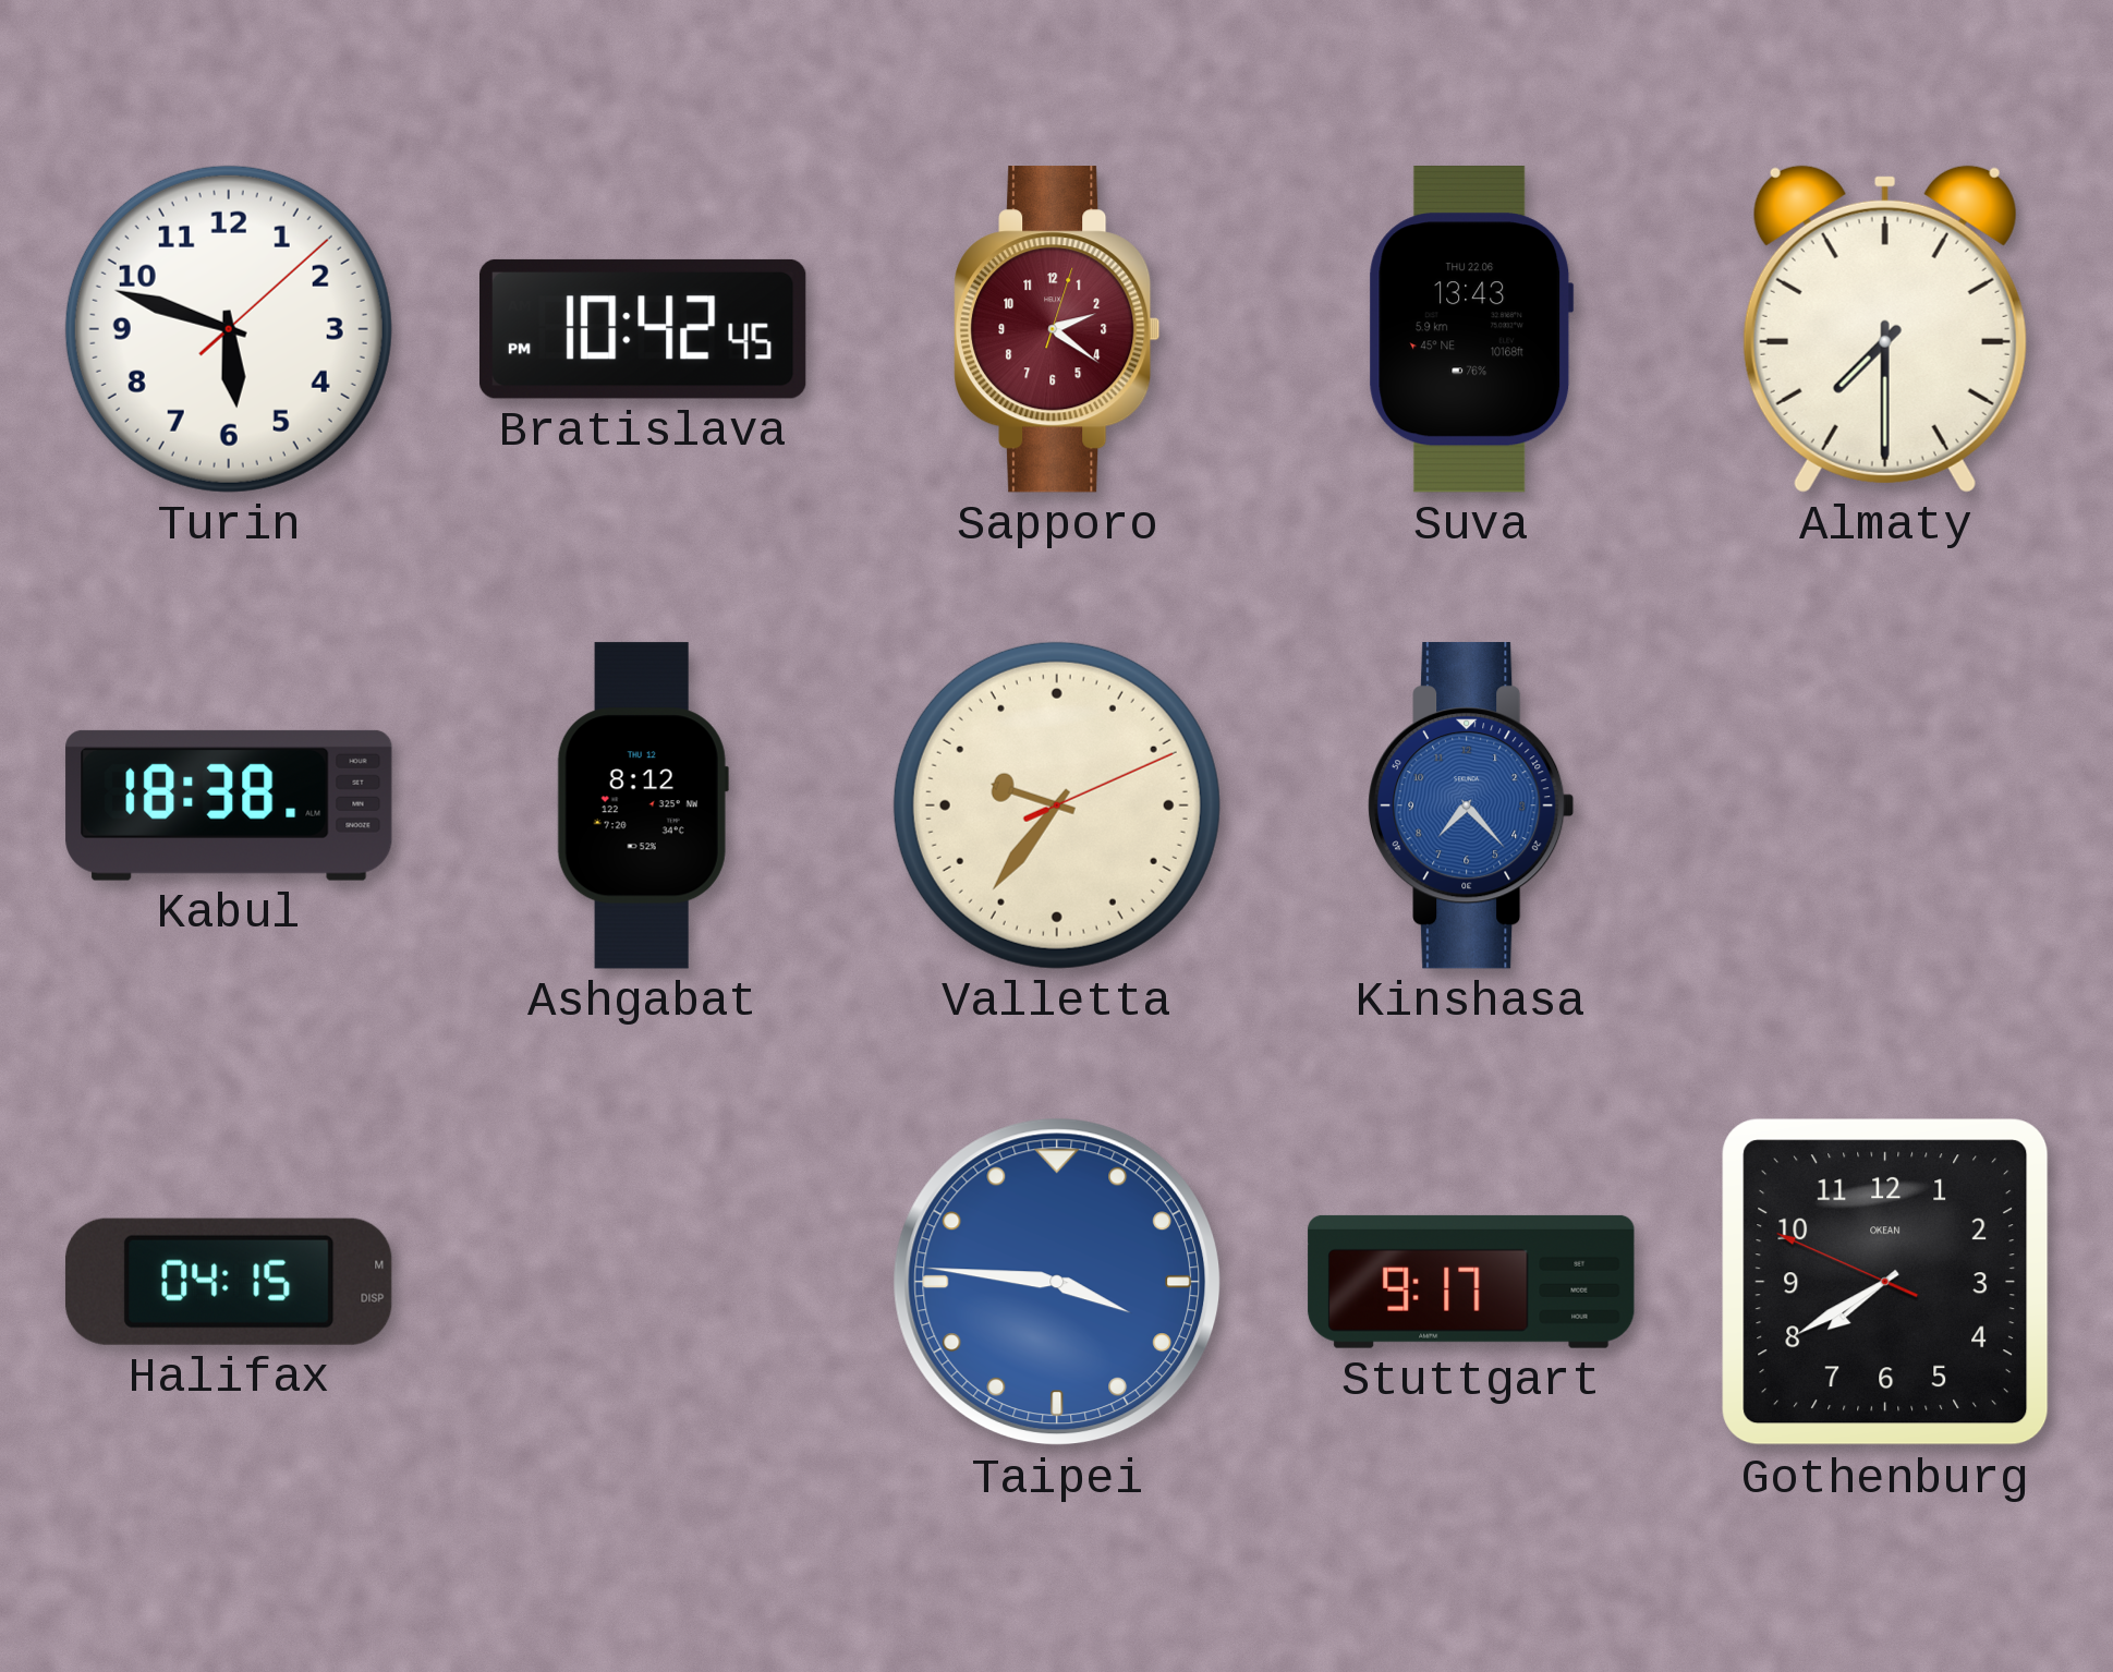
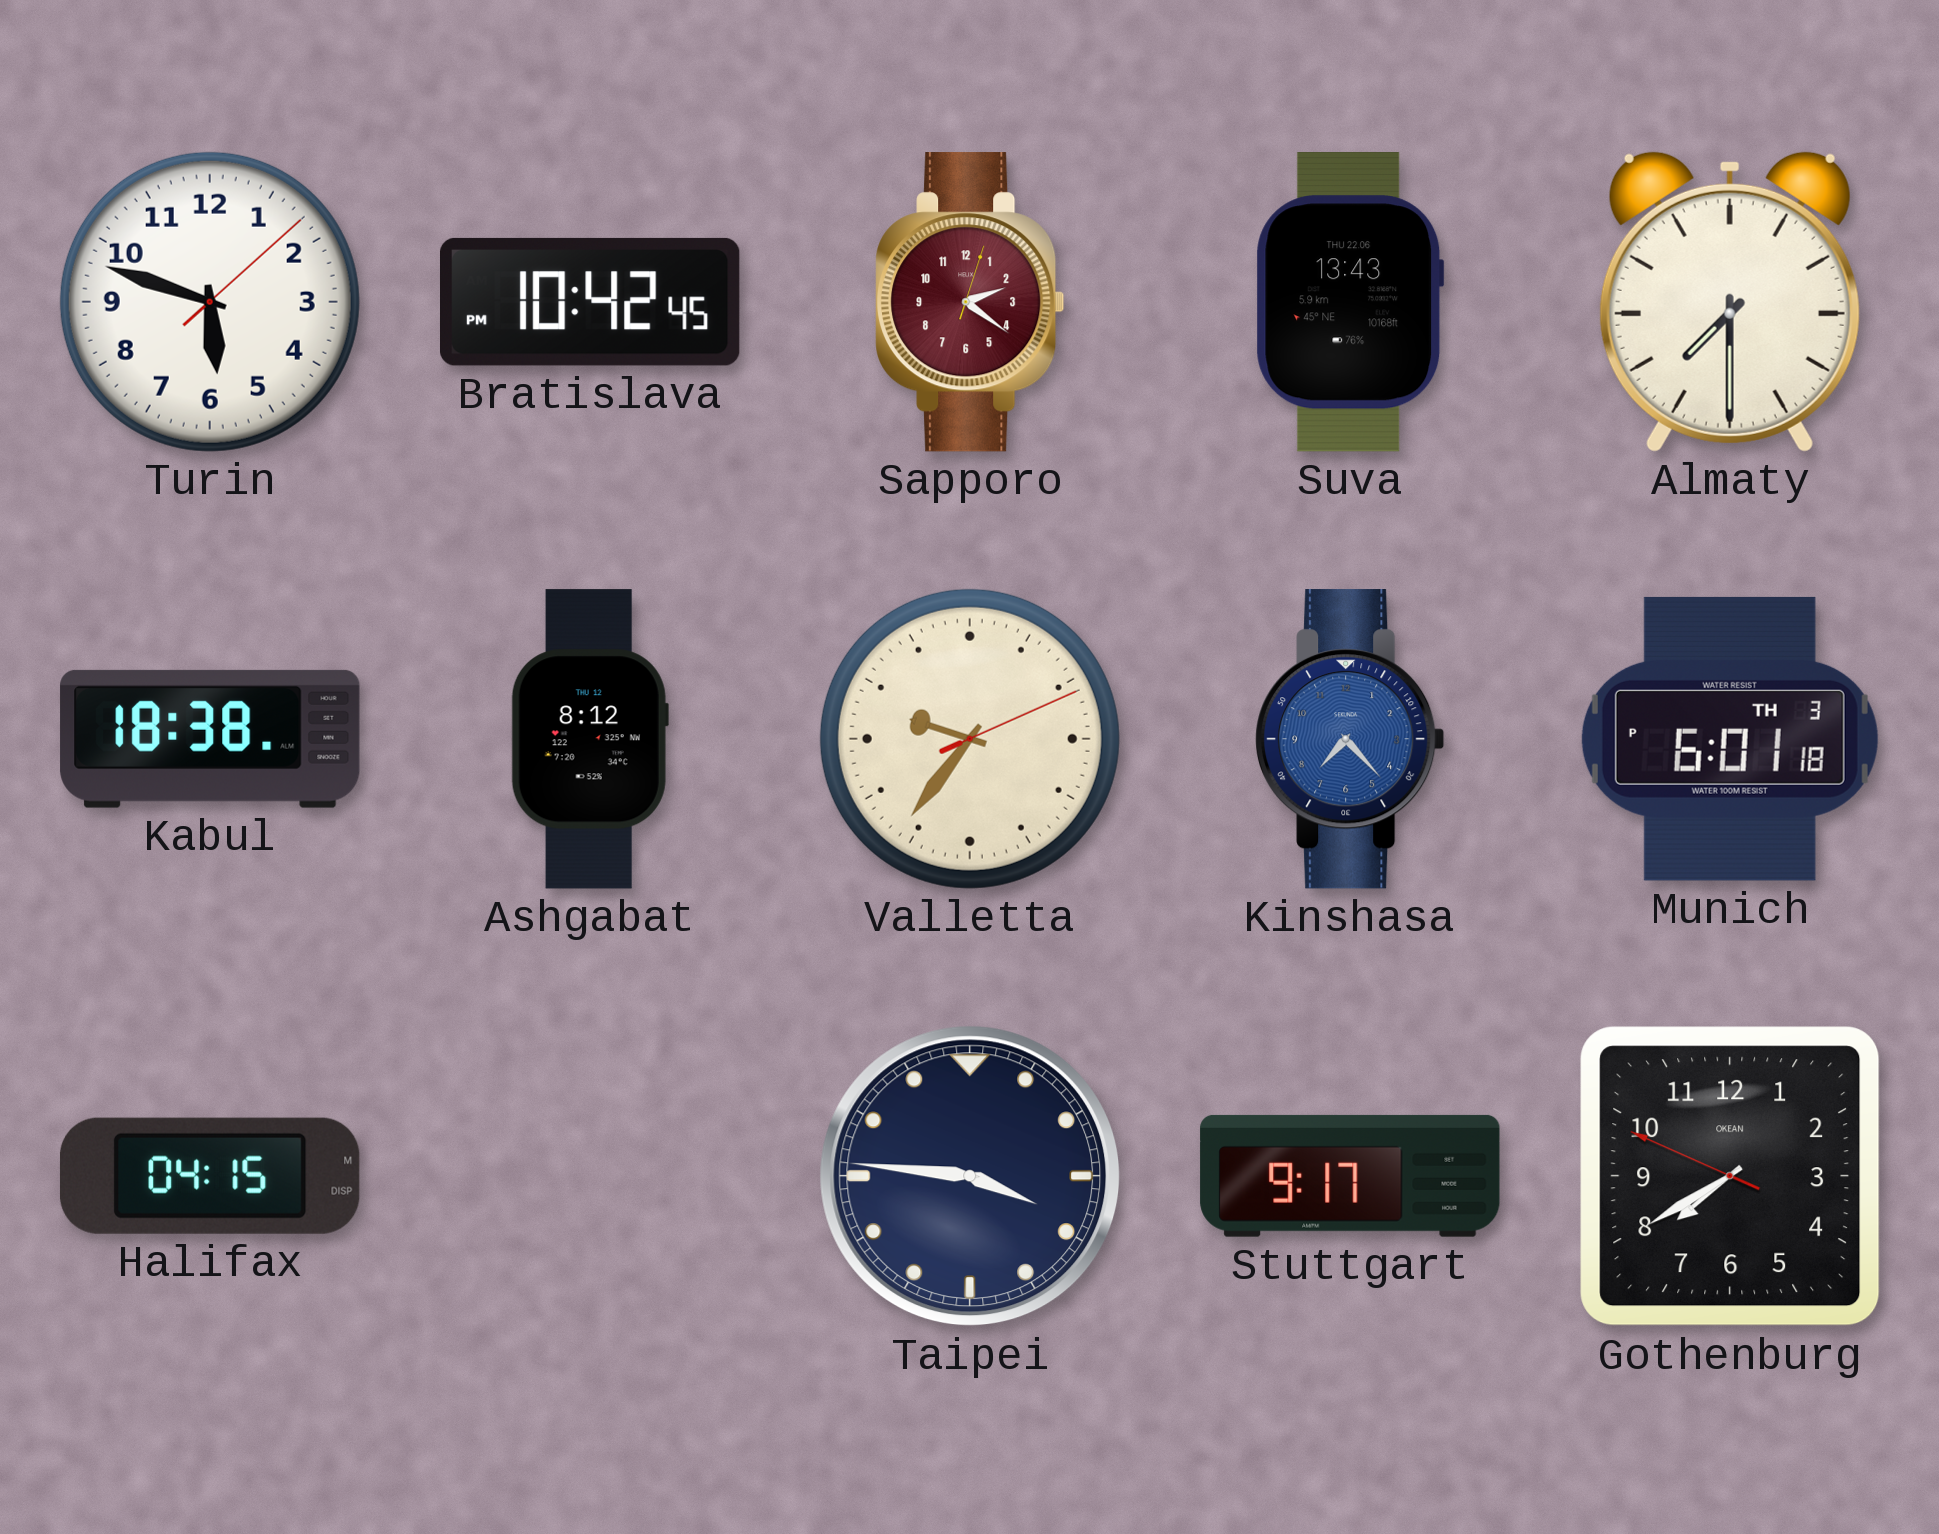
Munich: none -> 6:01
Taipei dial: blue -> navy
